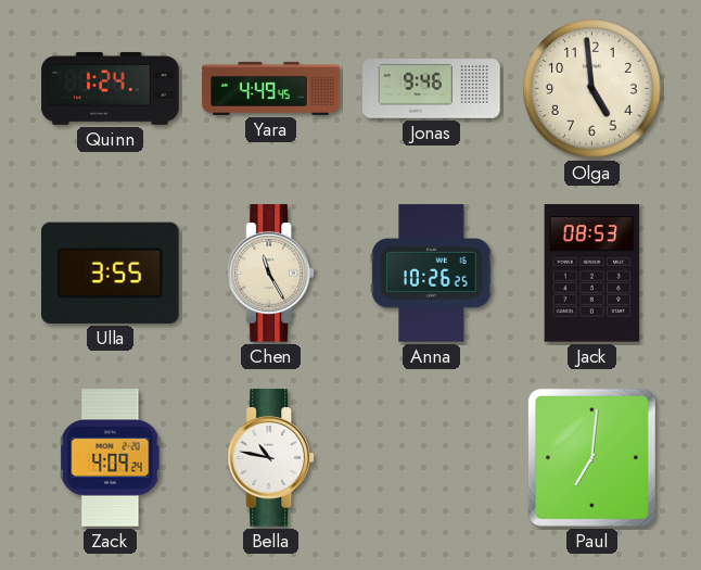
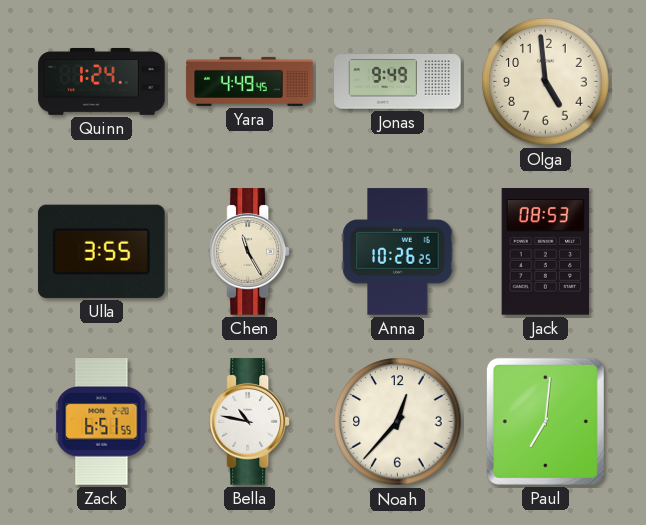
Jonas: 9:46 -> 9:49
Zack: 4:09 -> 6:51
Noah: none -> 12:37
